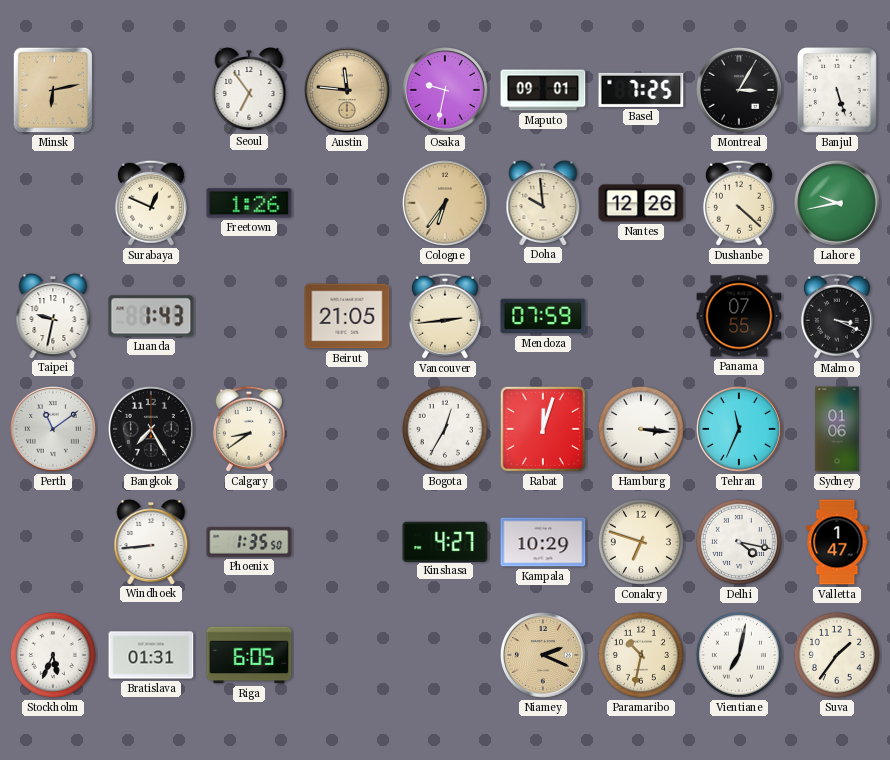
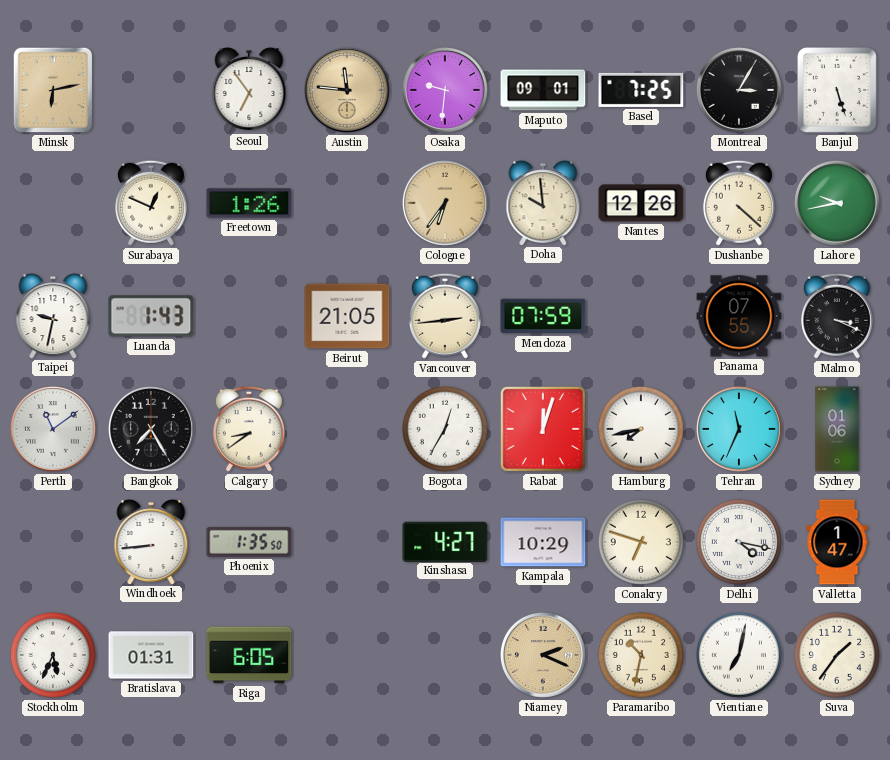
Osaka: 9:32 -> 9:31
Hamburg: 3:16 -> 7:43
